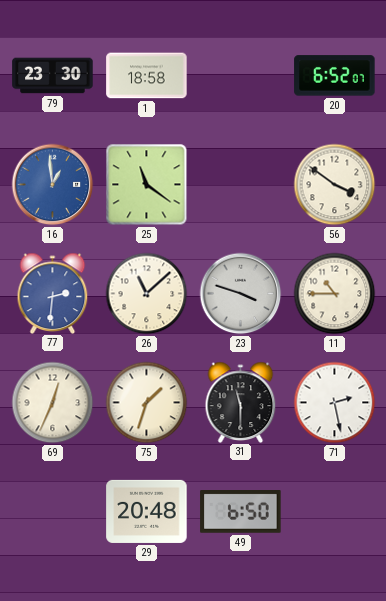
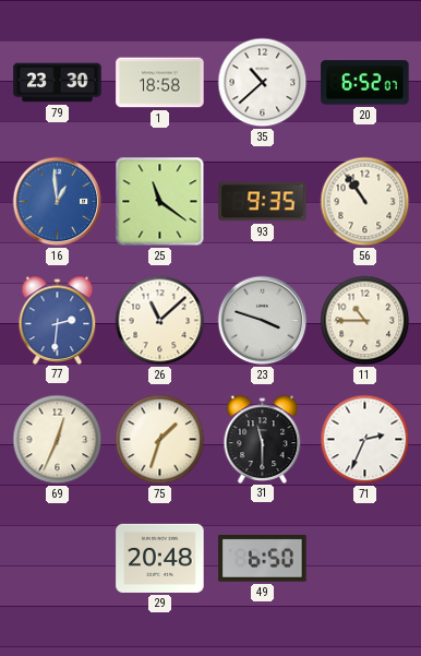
35: none -> 10:38
93: none -> 9:35
56: 3:51 -> 10:54
71: 2:28 -> 2:34
